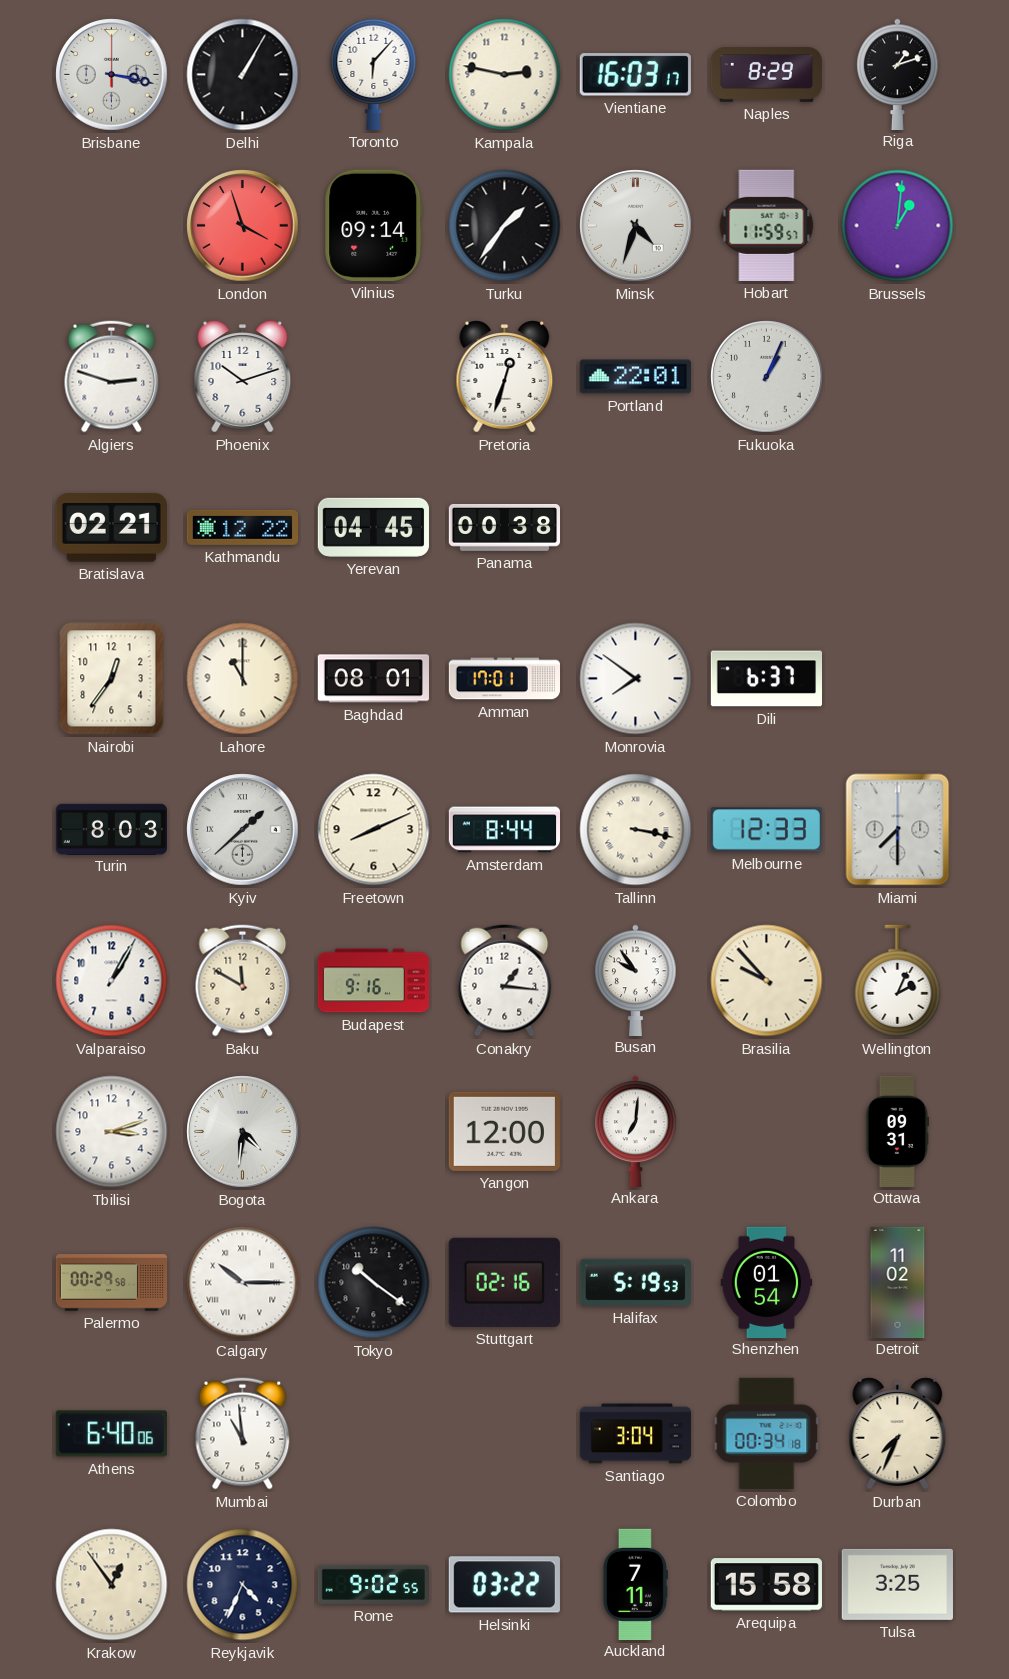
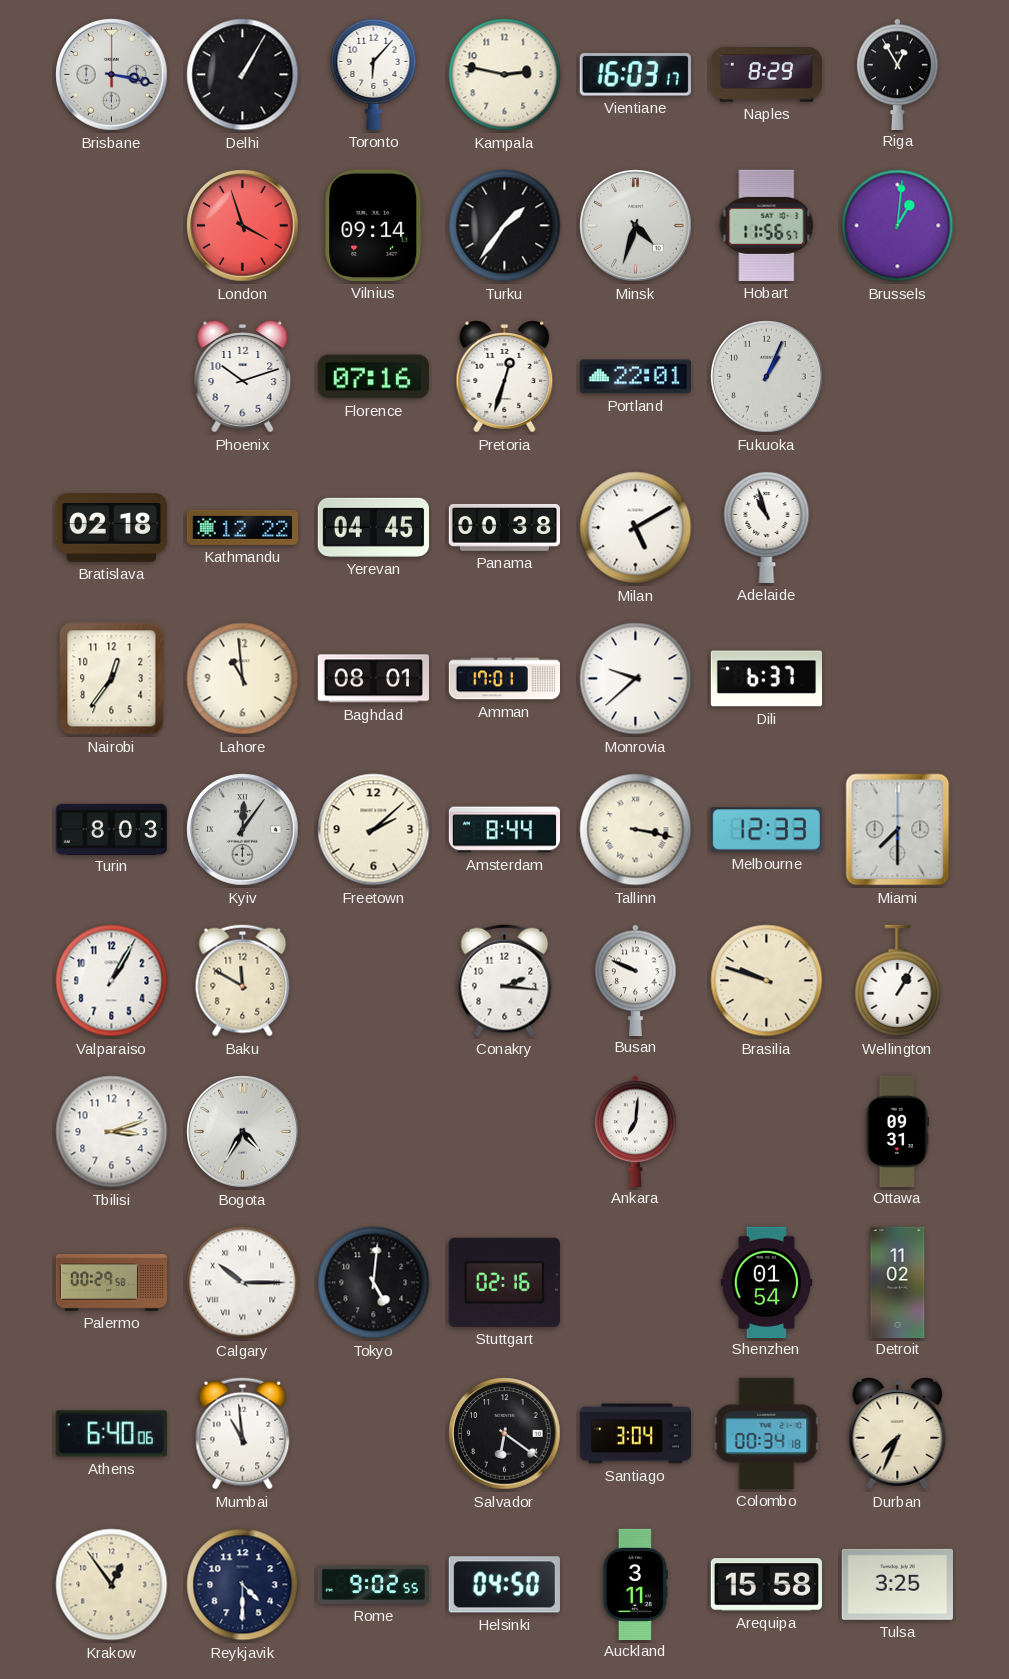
Riga: 1:12 -> 12:55
Hobart: 11:59 -> 11:56
Algiers: 2:48 -> none
Florence: none -> 07:16
Bratislava: 02:21 -> 02:18
Milan: none -> 5:10
Adelaide: none -> 10:57
Lahore: 11:00 -> 10:59
Monrovia: 7:51 -> 9:38
Kyiv: 1:38 -> 12:06
Freetown: 8:11 -> 2:08
Budapest: 9:16 -> none
Conakry: 1:16 -> 2:16
Busan: 9:54 -> 9:49
Brasilia: 9:53 -> 9:48
Wellington: 2:04 -> 1:05
Bogota: 4:31 -> 4:35
Yangon: 12:00 -> none
Tokyo: 10:21 -> 5:01
Halifax: 5:19 -> none
Salvador: none -> 6:21
Reykjavik: 4:34 -> 4:30
Helsinki: 03:22 -> 04:50
Auckland: 7:11 -> 3:11
